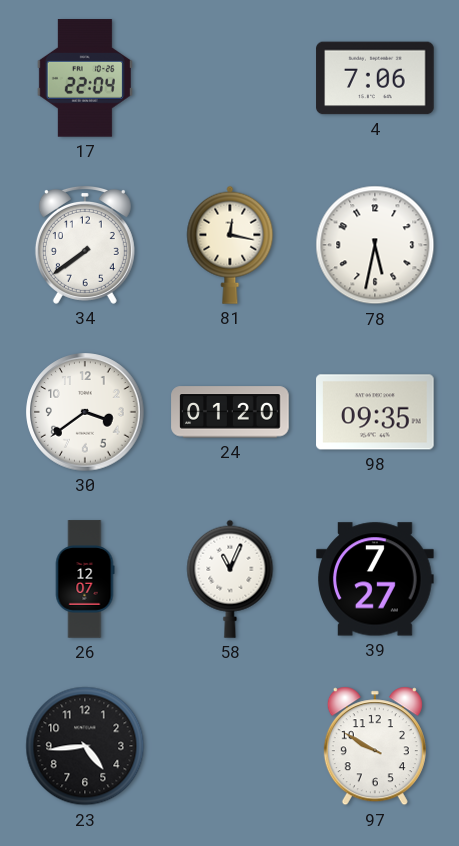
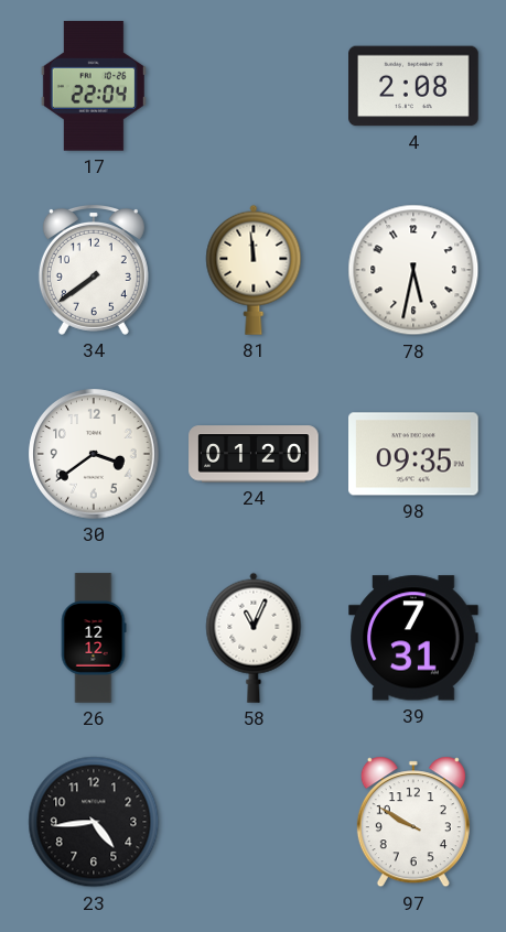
4: 7:06 -> 2:08
81: 12:17 -> 11:59
26: 12:07 -> 12:12
39: 7:27 -> 7:31
